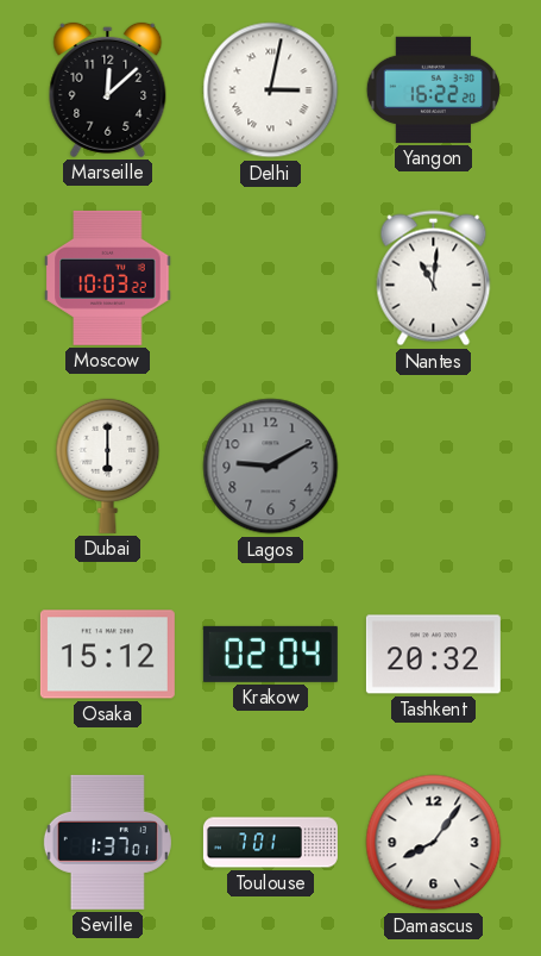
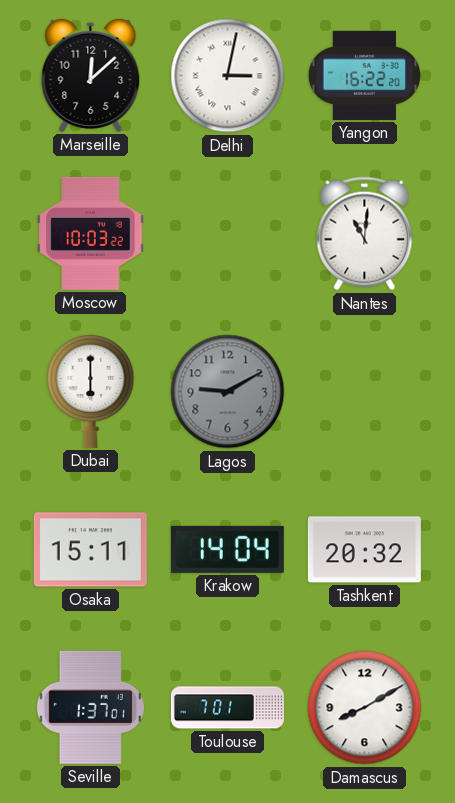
Osaka: 15:12 -> 15:11
Krakow: 02:04 -> 14:04
Damascus: 8:06 -> 8:10
